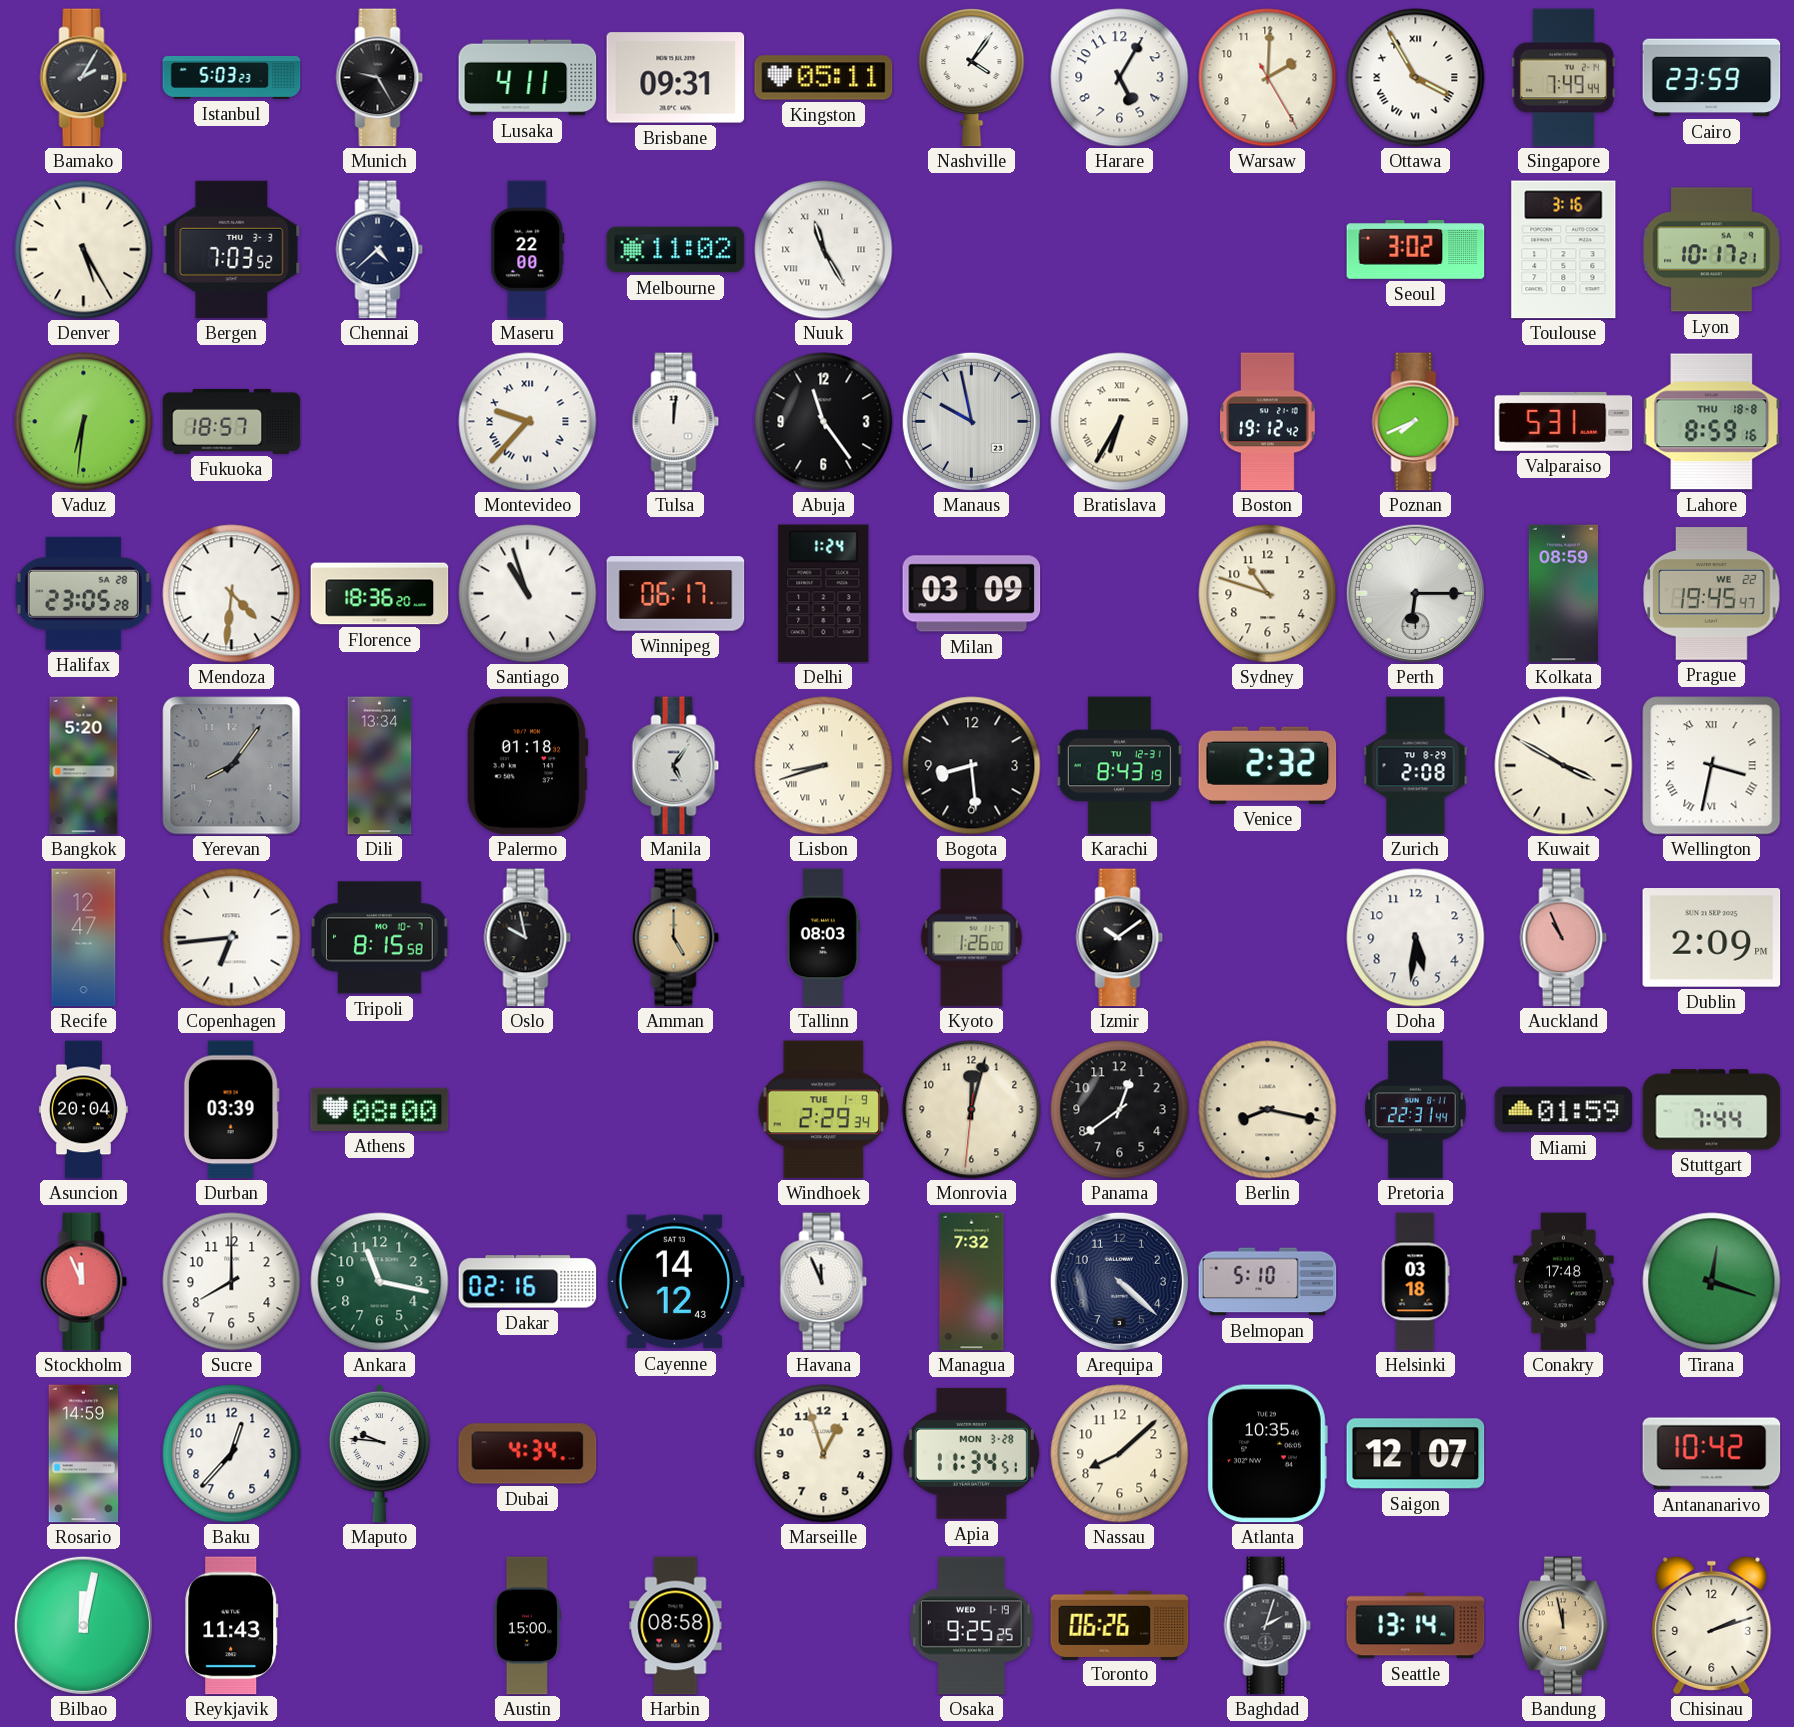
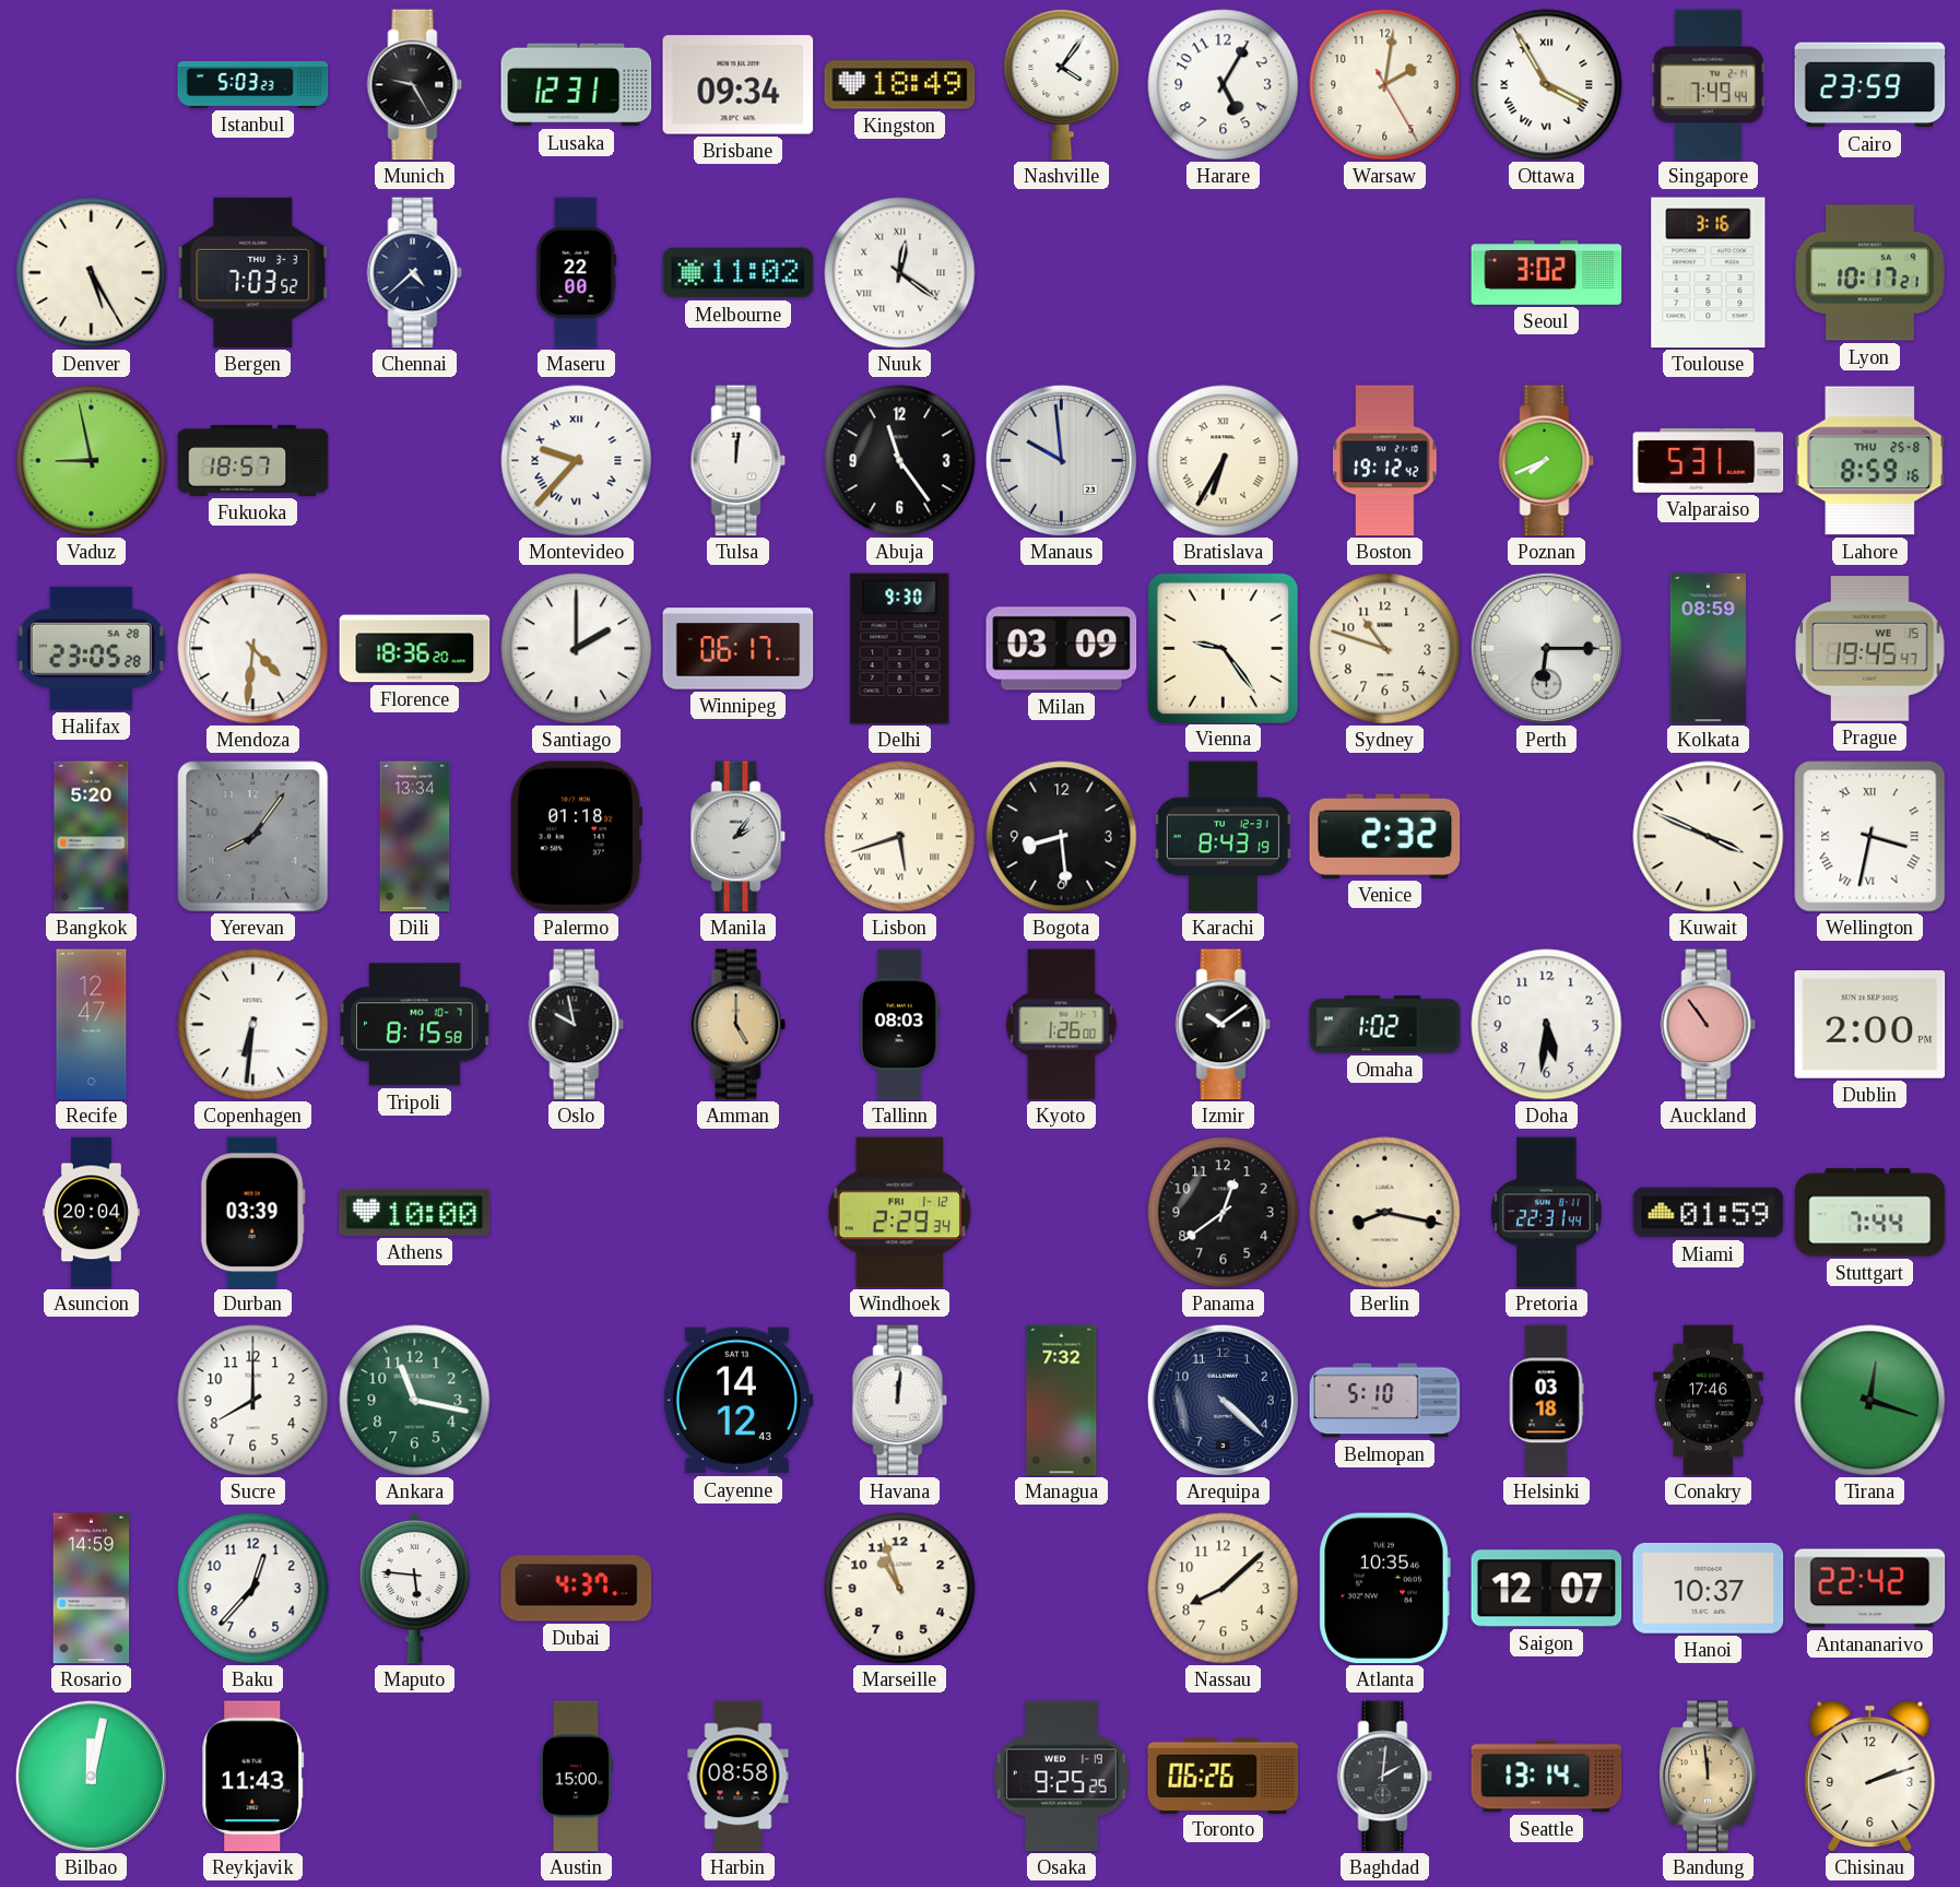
Bamako: 2:05 -> none
Lusaka: 4:11 -> 12:31
Brisbane: 09:31 -> 09:34
Kingston: 05:11 -> 18:49
Warsaw: 2:00 -> 2:01
Nuuk: 11:25 -> 12:21
Vaduz: 6:31 -> 8:58
Manaus: 9:58 -> 9:59
Lahore date: THU 18-8 -> THU 25-8
Santiago: 10:57 -> 2:00
Delhi: 1:24 -> 9:30
Vienna: none -> 9:24
Prague date: WE 22 -> WE 15
Manila: 5:06 -> 2:06
Lisbon: 8:42 -> 5:42
Zurich: 2:08 -> none
Kuwait: 3:50 -> 3:49
Copenhagen: 6:44 -> 6:31
Omaha: none -> 1:02
Auckland: 10:56 -> 10:54
Dublin: 2:09 -> 2:00
Athens: 08:00 -> 10:00
Windhoek date: TUE 1-9 -> FRI 1-12
Monrovia: 12:02 -> none
Stockholm: 11:56 -> none
Dakar: 02:16 -> none
Havana: 11:56 -> 12:01
Conakry: 17:48 -> 17:46
Maputo: 9:46 -> 5:46
Dubai: 4:34 -> 4:37
Marseille: 12:57 -> 10:57
Apia: 11:34 -> none
Hanoi: none -> 10:37
Antananarivo: 10:42 -> 22:42
Baghdad: 2:03 -> 2:01
Bandung: 11:58 -> 11:59
